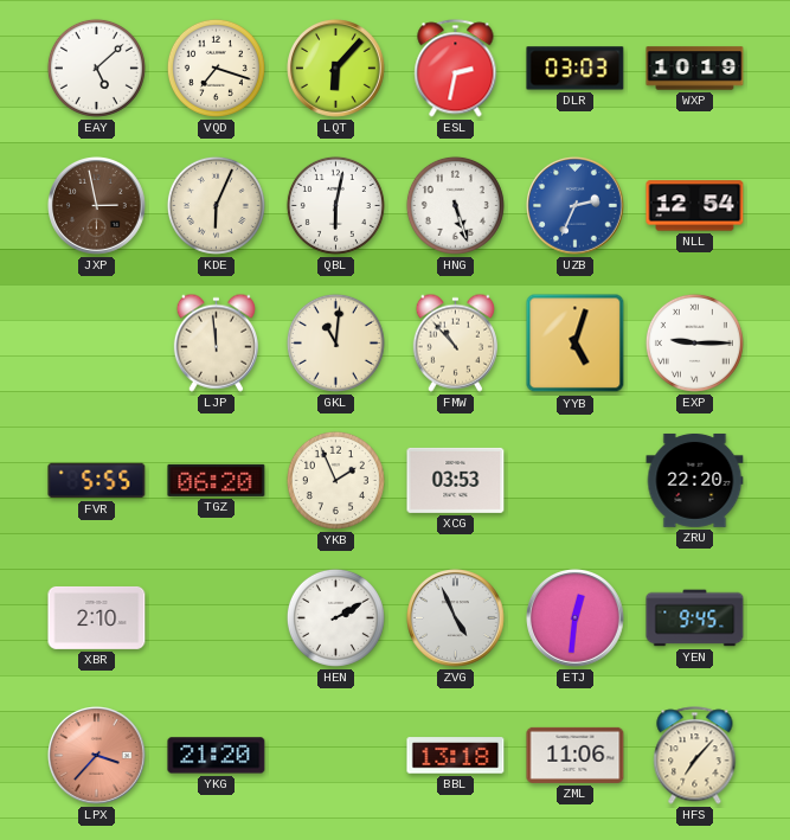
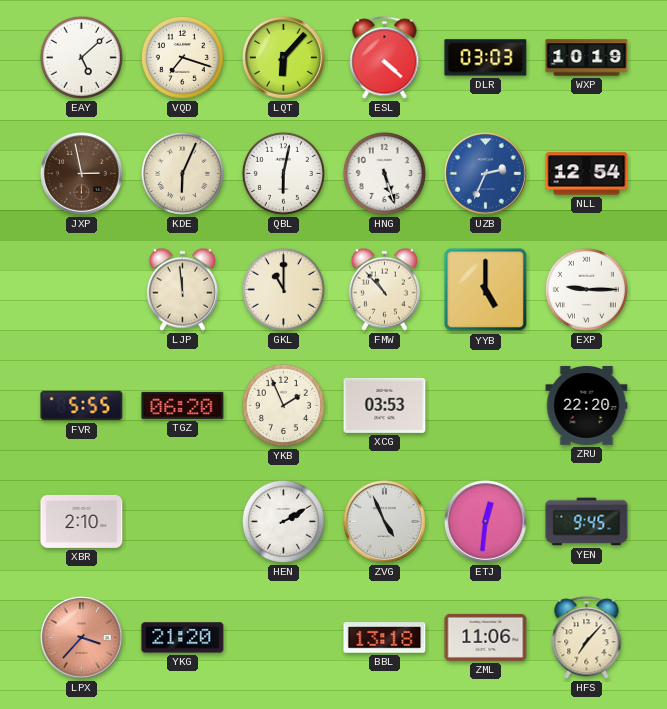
ESL: 2:32 -> 4:22
GKL: 11:01 -> 11:00
YYB: 5:03 -> 5:00
